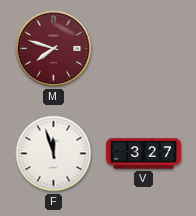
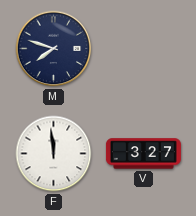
M dial: burgundy -> navy
F: 11:57 -> 11:59
